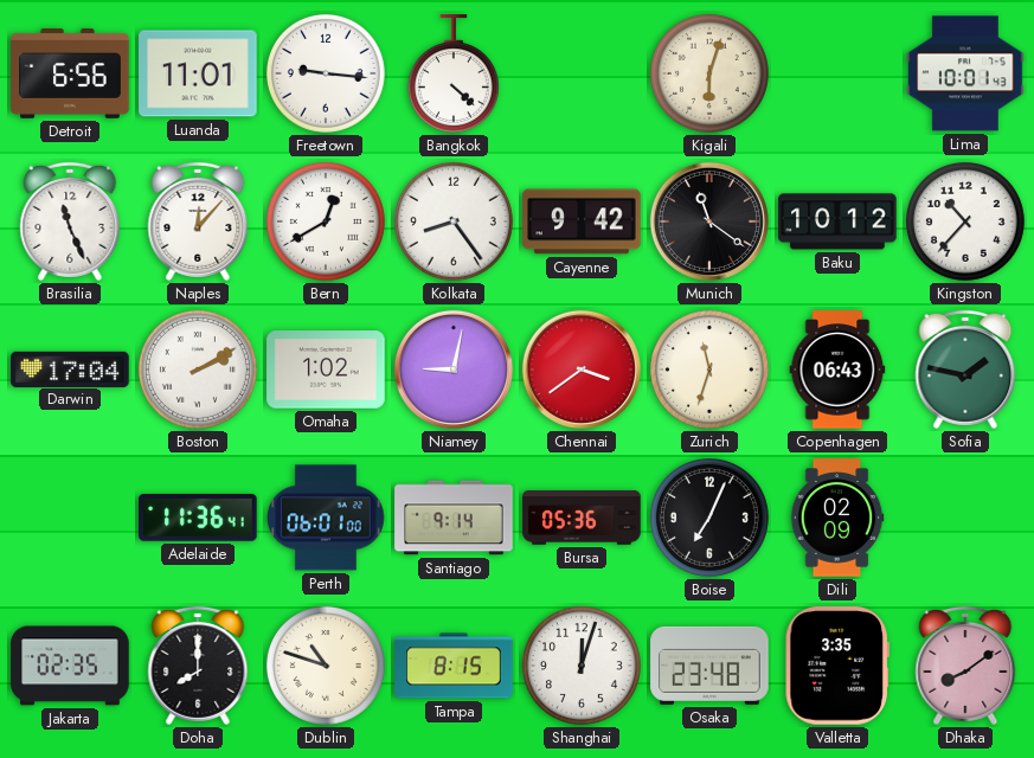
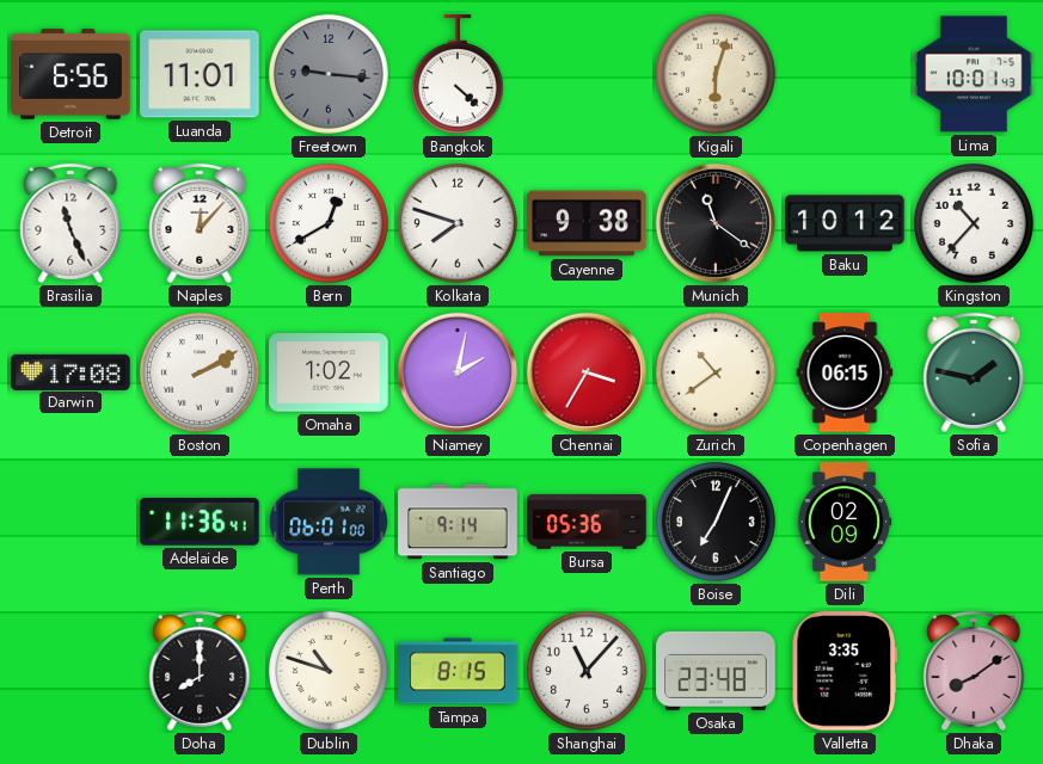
Freetown dial: white -> grey
Kolkata: 8:24 -> 7:48
Cayenne: 9:42 -> 9:38
Darwin: 17:04 -> 17:08
Niamey: 9:02 -> 2:02
Chennai: 3:39 -> 3:35
Zurich: 11:33 -> 10:39
Copenhagen: 06:43 -> 06:15
Jakarta: 02:35 -> none
Shanghai: 12:03 -> 11:07
